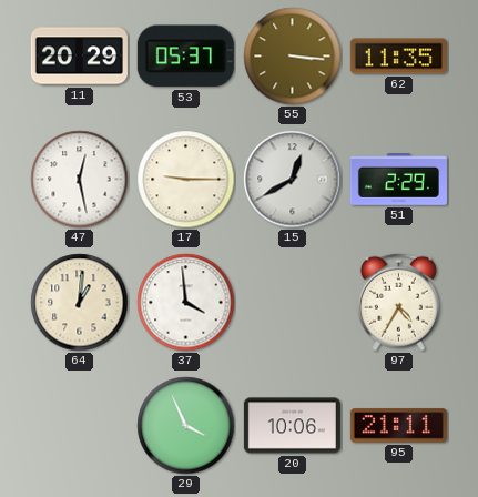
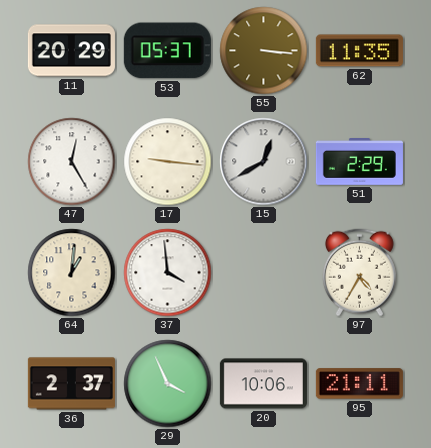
47: 12:28 -> 12:25
17: 9:15 -> 9:16
36: none -> 2:37
